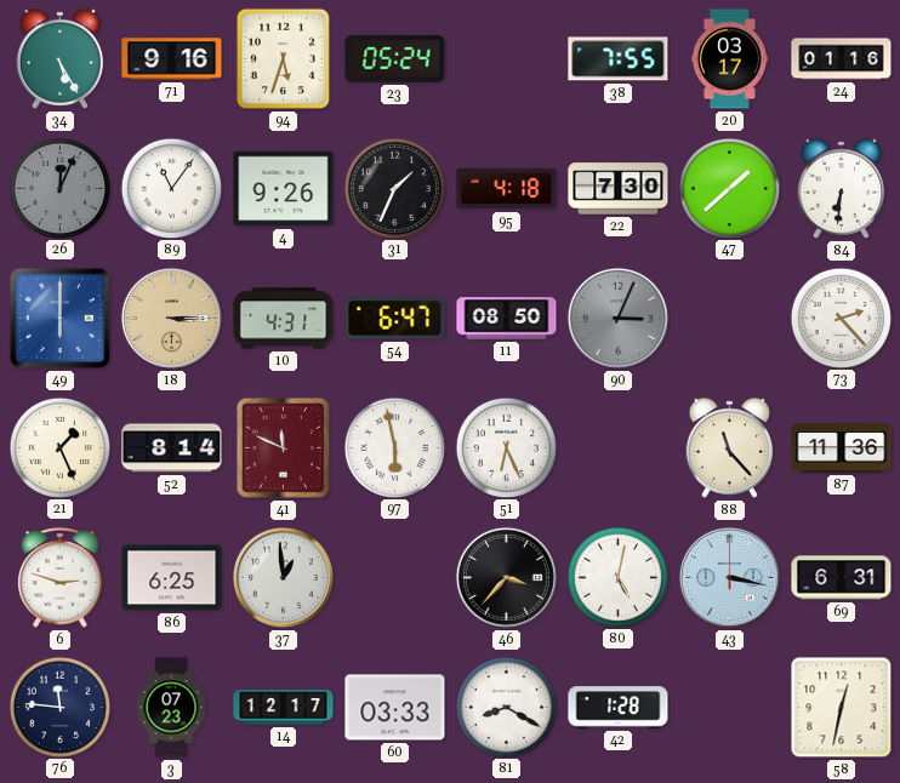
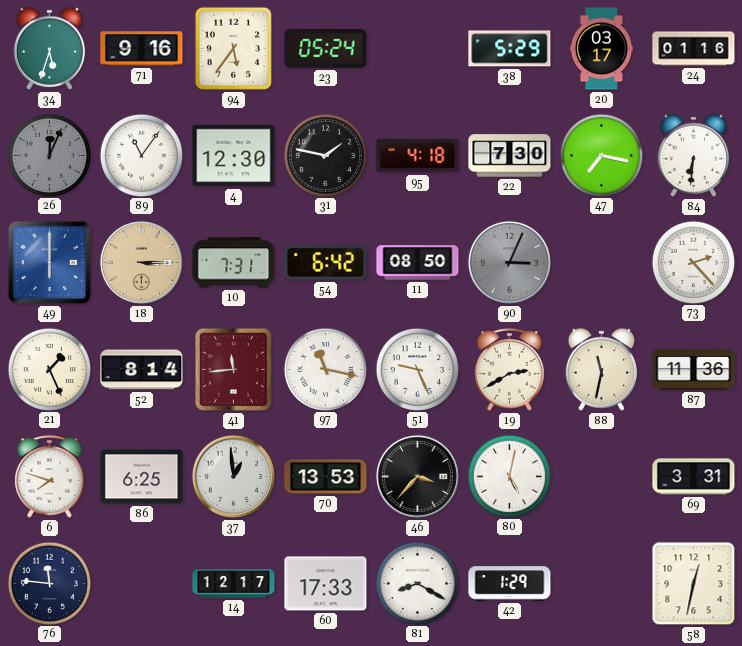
34: 5:25 -> 5:33
94: 5:33 -> 5:36
38: 7:55 -> 5:29
4: 9:26 -> 12:30
31: 1:34 -> 1:47
47: 1:38 -> 7:17
10: 4:31 -> 7:31
54: 6:47 -> 6:42
41: 11:49 -> 11:44
97: 5:58 -> 11:17
51: 6:26 -> 9:26
19: none -> 2:40
88: 11:23 -> 11:32
6: 2:48 -> 7:48
70: none -> 13:53
43: 3:17 -> none
69: 6:31 -> 3:31
3: 07:23 -> none
60: 03:33 -> 17:33
42: 1:28 -> 1:29
